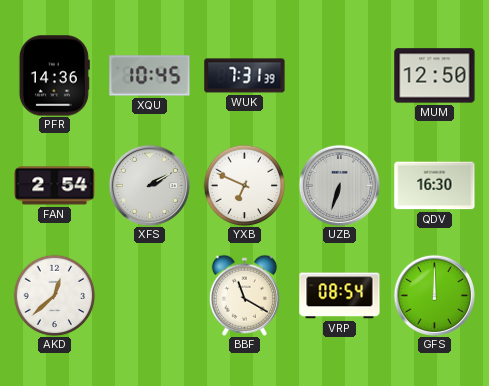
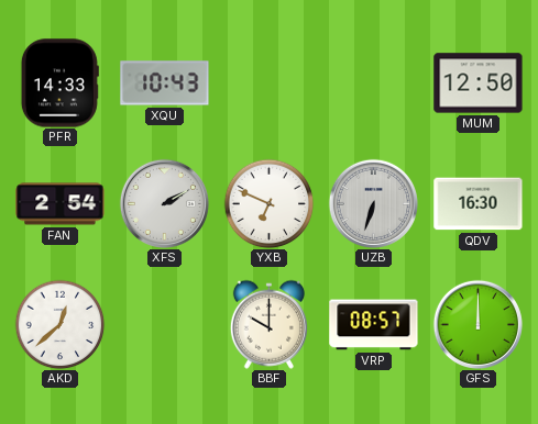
PFR: 14:36 -> 14:33
XQU: 10:45 -> 10:43
WUK: 7:31 -> none
BBF: 11:20 -> 10:00
VRP: 08:54 -> 08:57
